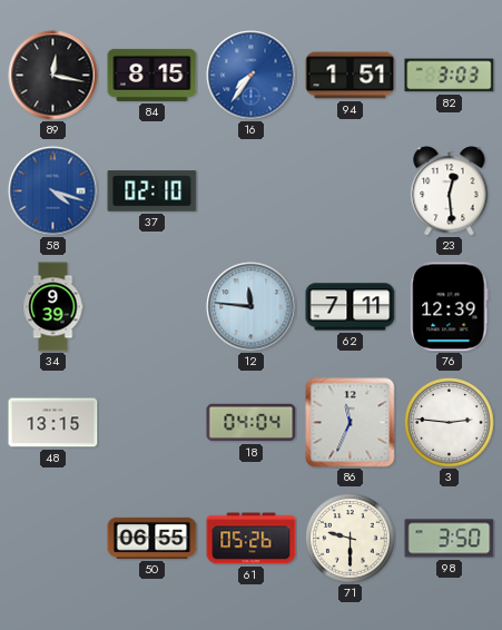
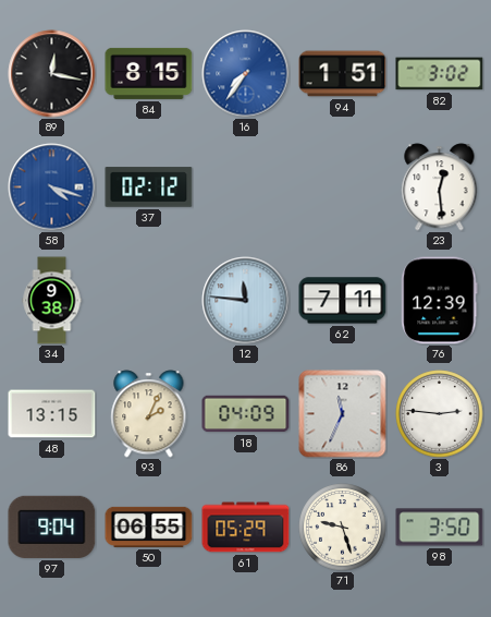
82: 3:03 -> 3:02
37: 02:10 -> 02:12
34: 9:39 -> 9:38
93: none -> 2:04
18: 04:04 -> 04:09
97: none -> 9:04
61: 05:26 -> 05:29
71: 9:30 -> 9:27
